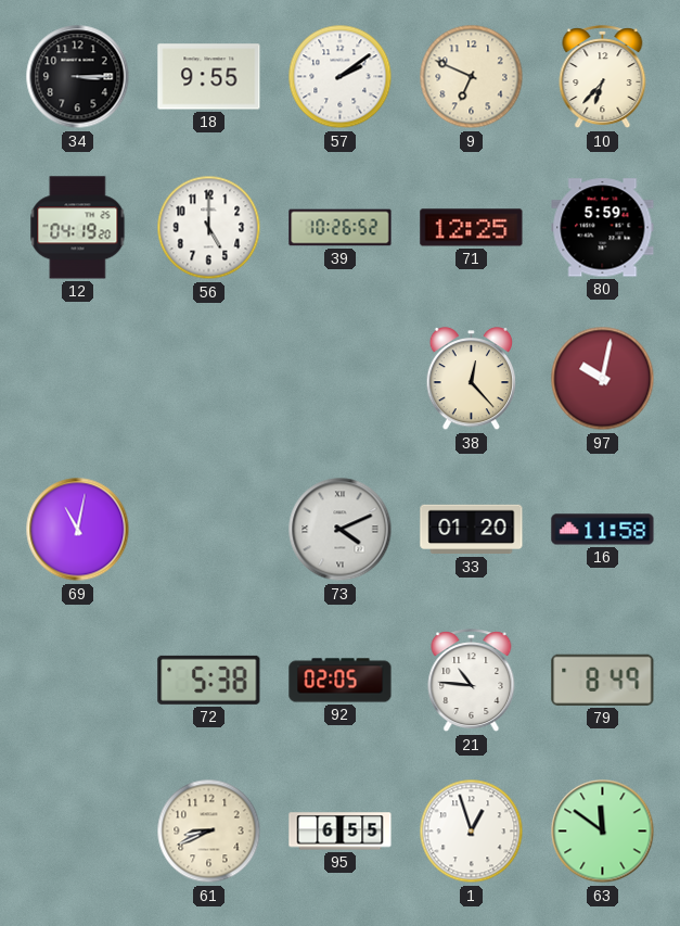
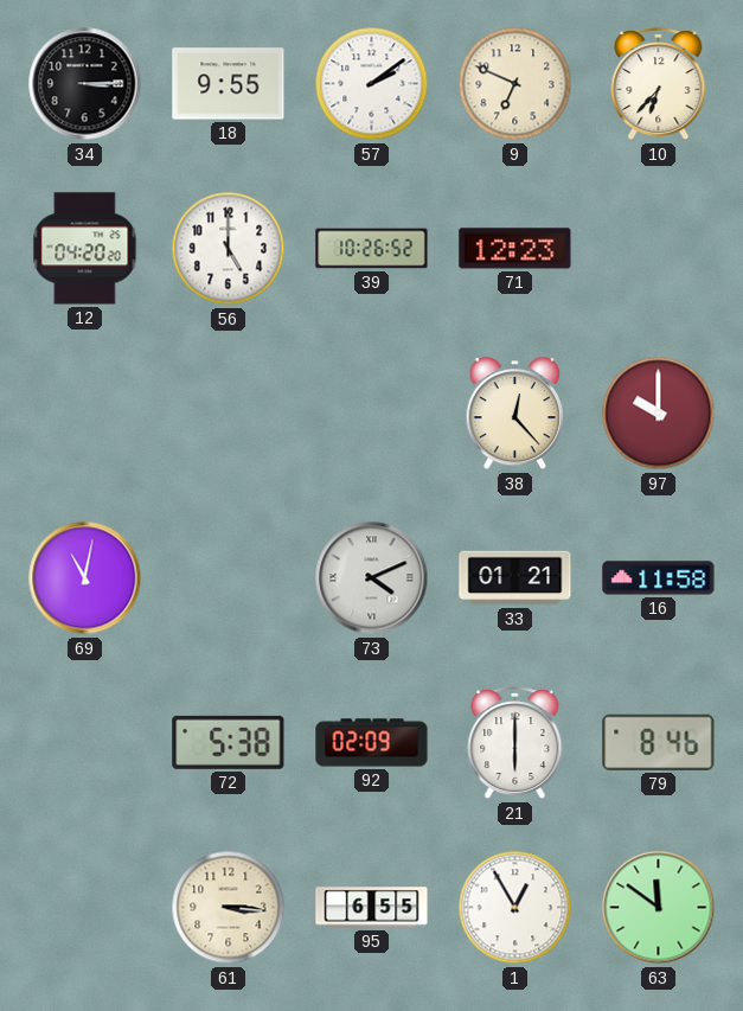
12: 04:19 -> 04:20
71: 12:25 -> 12:23
80: 5:59 -> none
97: 10:02 -> 10:00
33: 01:20 -> 01:21
92: 02:05 -> 02:09
21: 10:46 -> 6:00
79: 8:49 -> 8:46
61: 8:41 -> 3:16
1: 12:57 -> 12:55
